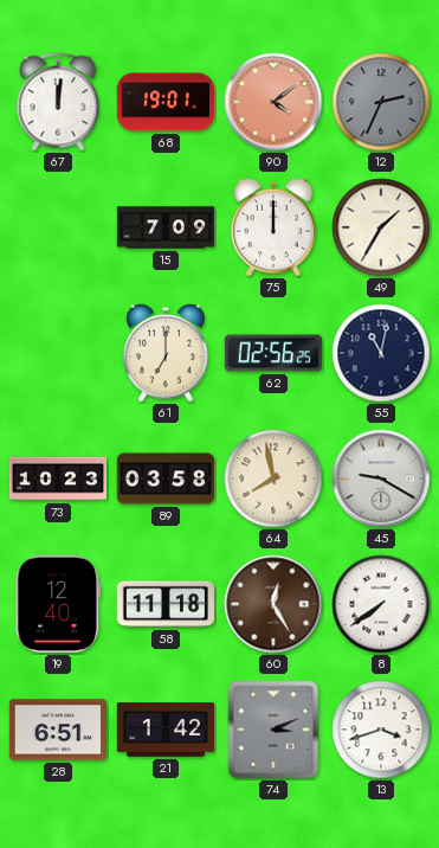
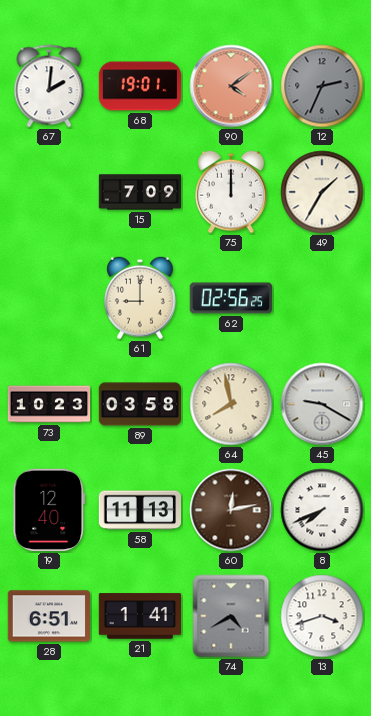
67: 12:01 -> 2:01
61: 7:00 -> 9:00
55: 11:02 -> none
58: 11:18 -> 11:13
60: 12:25 -> 12:13
8: 7:39 -> 7:41
21: 1:42 -> 1:41
74: 3:11 -> 4:40
